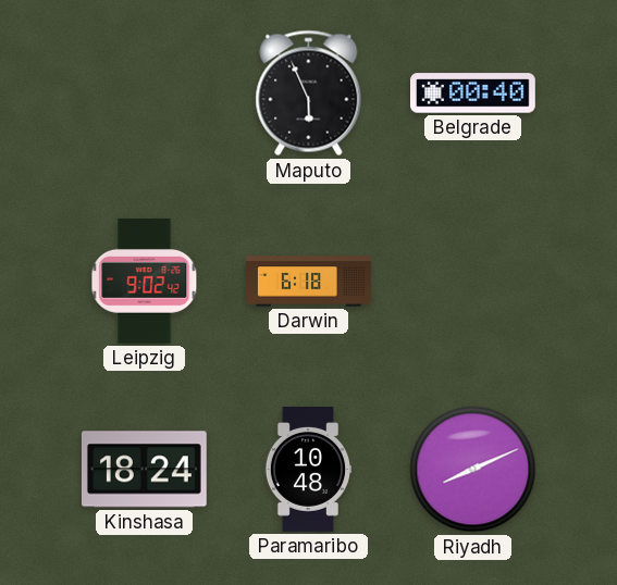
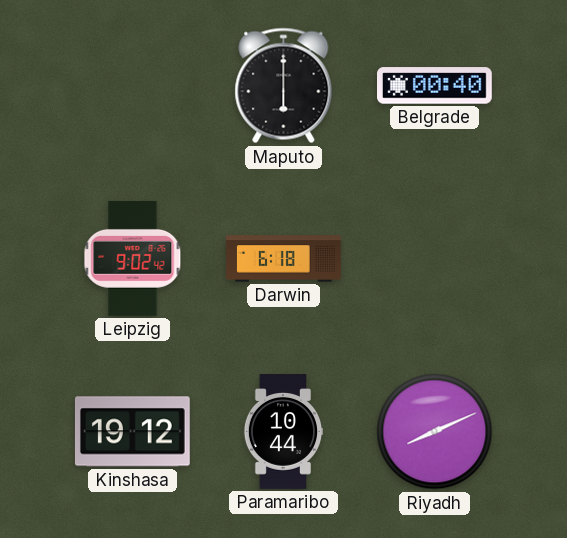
Maputo: 5:56 -> 6:00
Kinshasa: 18:24 -> 19:12
Paramaribo: 10:48 -> 10:44
